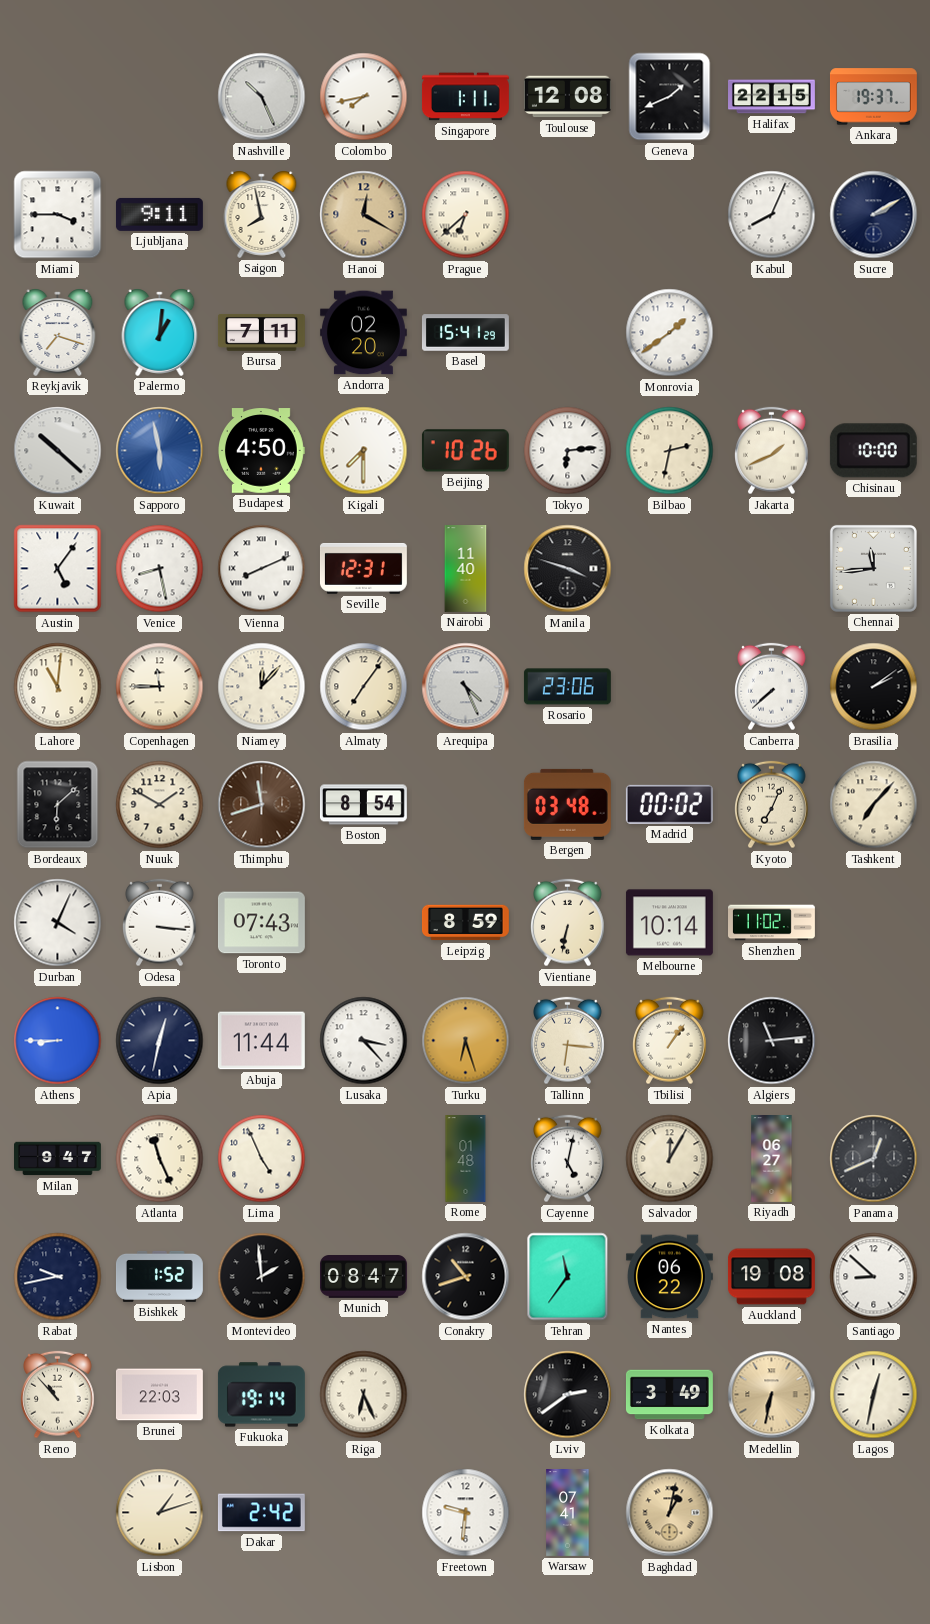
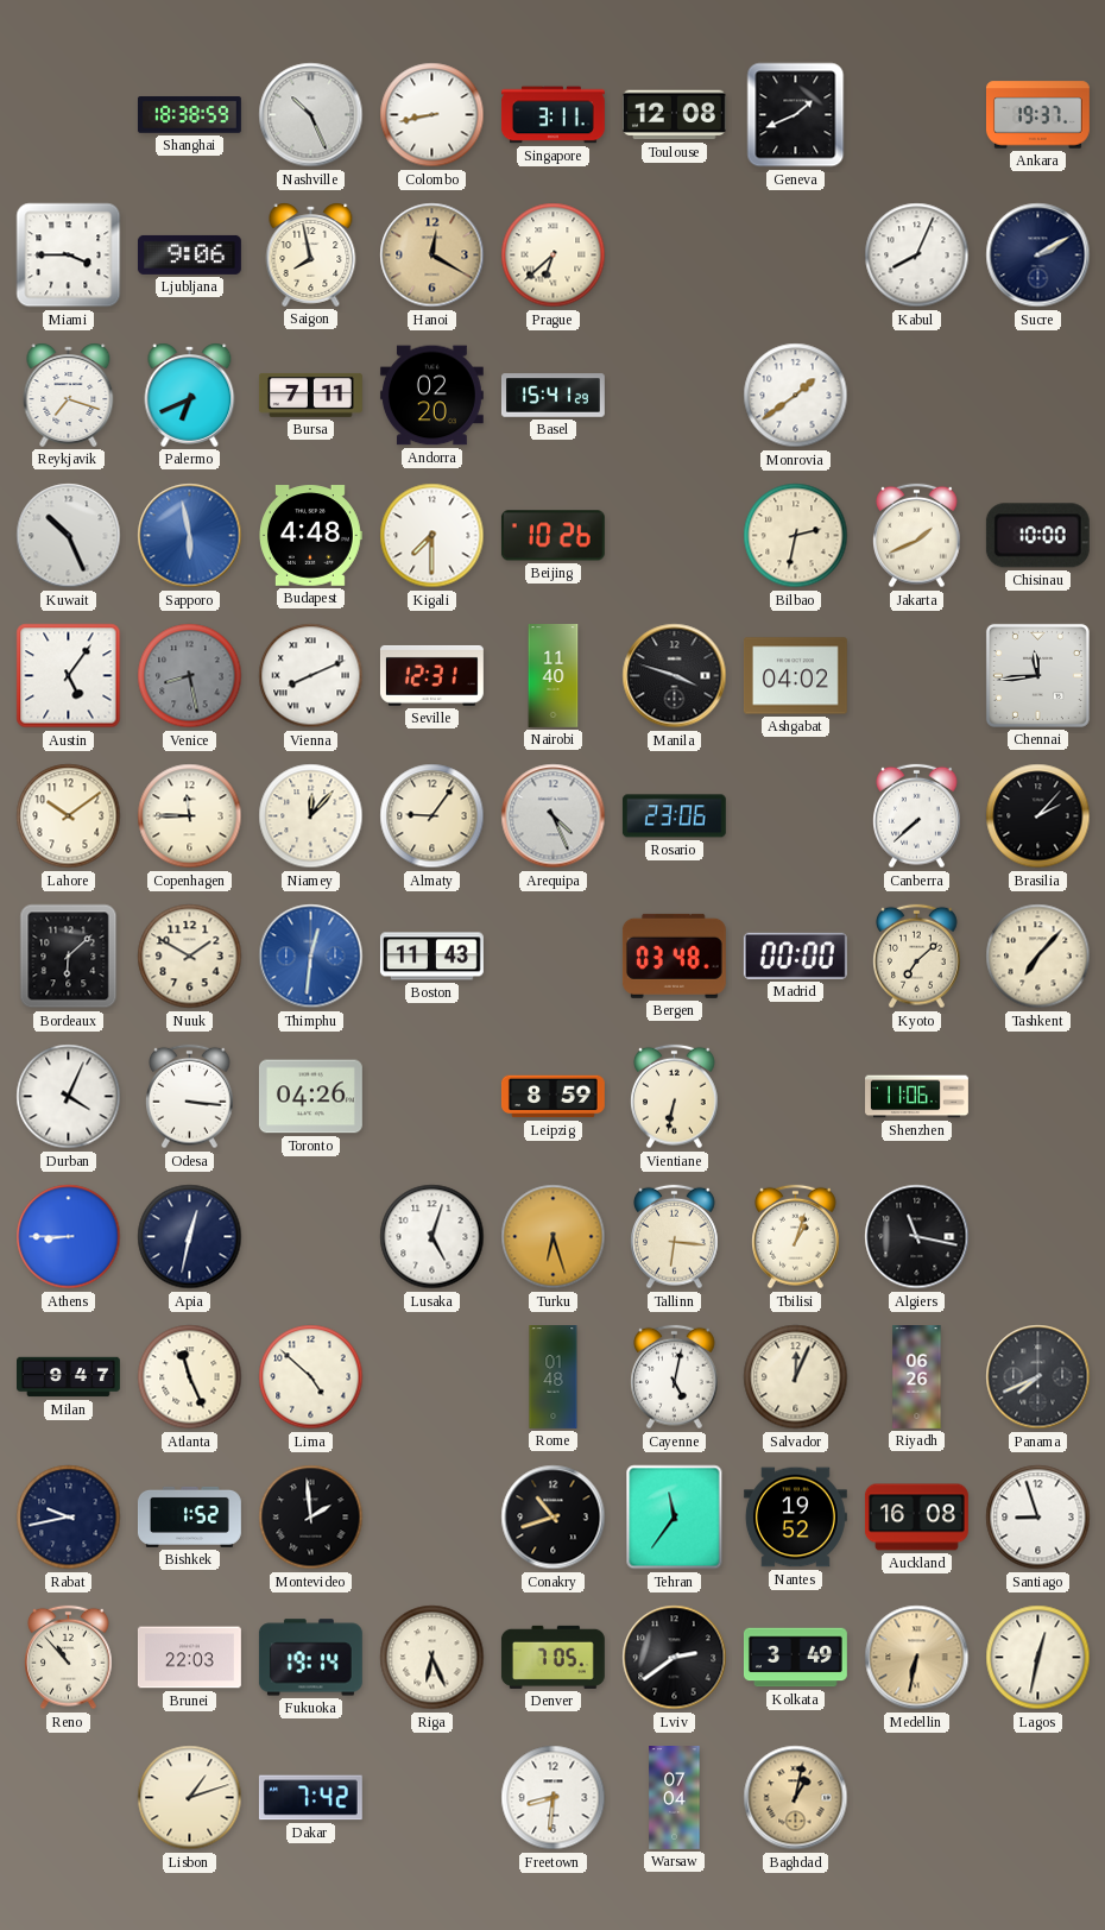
Shanghai: none -> 18:38
Colombo: 7:43 -> 8:43
Singapore: 1:11 -> 3:11
Halifax: 22:15 -> none
Ljubljana: 9:11 -> 9:06
Palermo: 1:01 -> 6:41
Kuwait: 10:22 -> 10:26
Budapest: 4:50 -> 4:48
Tokyo: 6:14 -> none
Venice dial: white -> grey
Ashgabat: none -> 04:02
Lahore: 11:01 -> 10:09
Almaty: 7:06 -> 9:06
Brasilia: 2:09 -> 2:07
Thimphu: 11:42 -> 12:31
Thimphu dial: brown -> blue
Boston: 8:54 -> 11:43
Madrid: 00:02 -> 00:00
Kyoto: 7:04 -> 7:08
Toronto: 07:43 -> 04:26
Melbourne: 10:14 -> none
Shenzhen: 11:02 -> 11:06
Abuja: 11:44 -> none
Lusaka: 3:23 -> 5:03
Tbilisi: 1:06 -> 1:03
Algiers: 11:14 -> 11:17
Lima: 4:56 -> 4:52
Salvador: 12:05 -> 12:04
Riyadh: 06:27 -> 06:26
Panama: 12:41 -> 7:41
Munich: 08:47 -> none
Nantes: 06:22 -> 19:52
Auckland: 19:08 -> 16:08
Santiago: 8:52 -> 8:57
Denver: none -> 7:05
Dakar: 2:42 -> 7:42
Freetown: 9:31 -> 8:31
Warsaw: 07:41 -> 07:04
